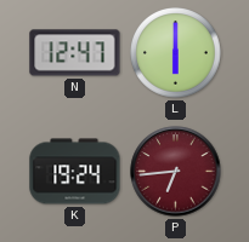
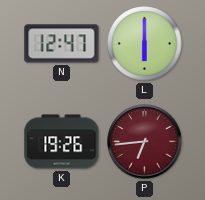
K: 19:24 -> 19:26
